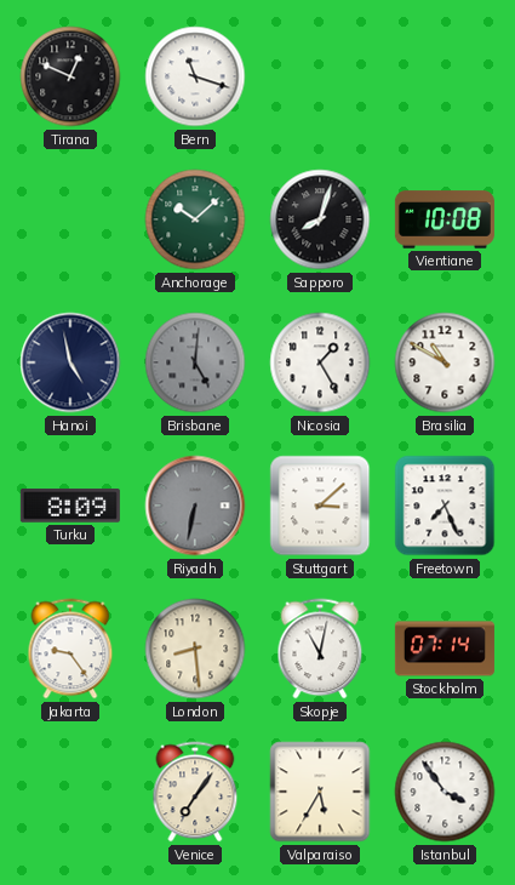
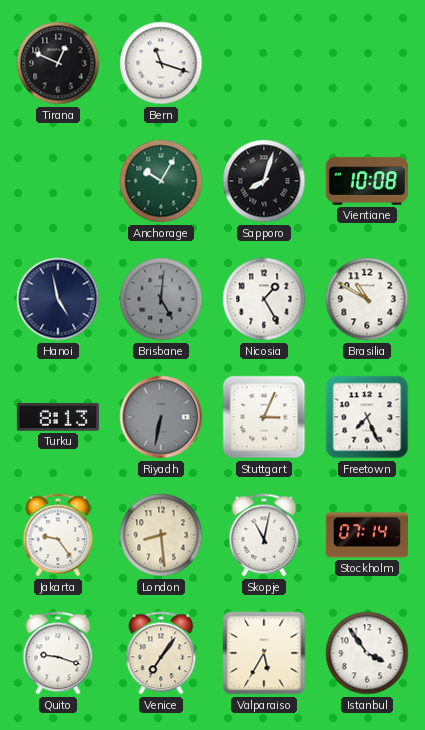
Anchorage: 10:08 -> 10:05
Turku: 8:09 -> 8:13
Stuttgart: 3:08 -> 3:04
Quito: none -> 9:18
